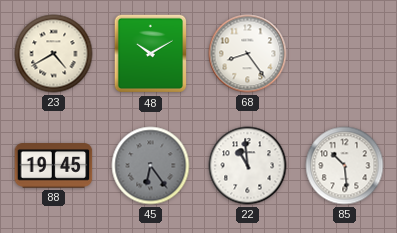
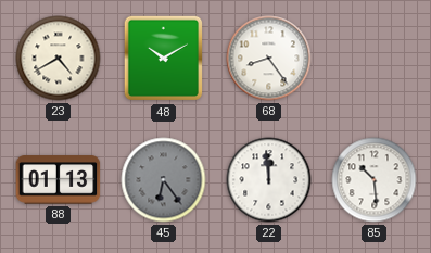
88: 19:45 -> 01:13
22: 10:59 -> 11:59
